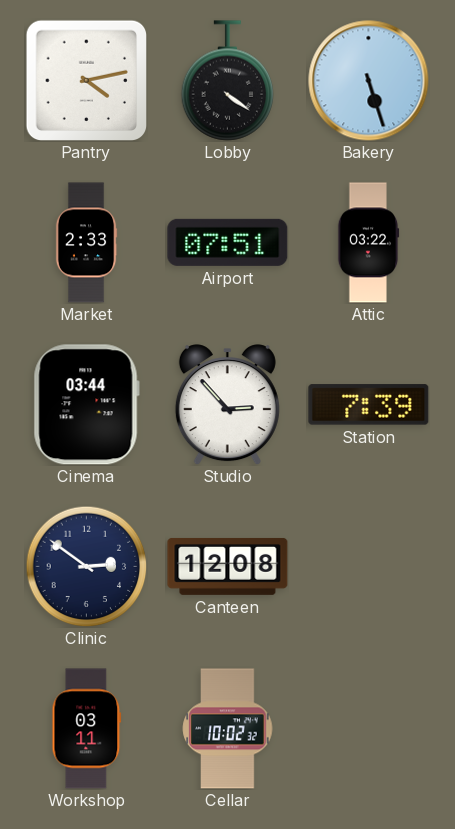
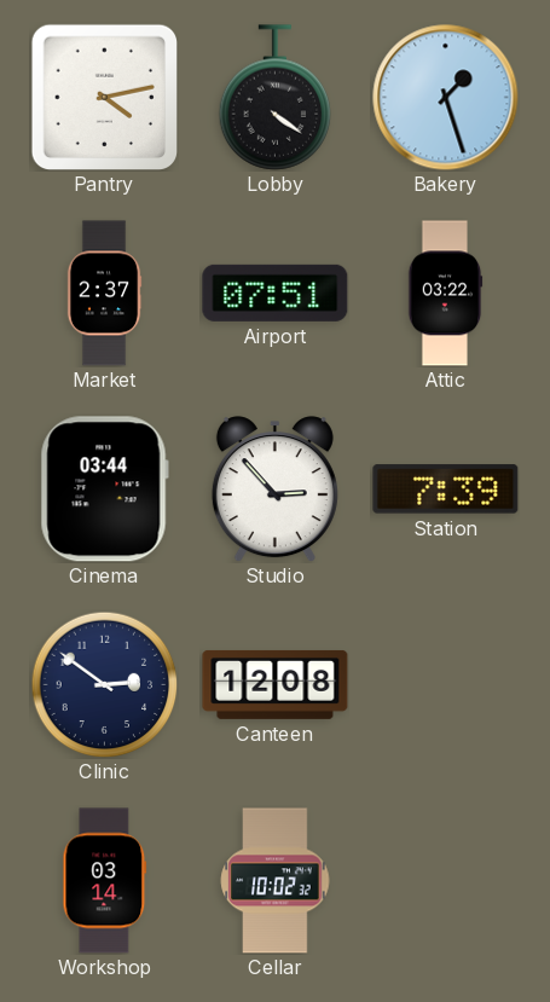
Bakery: 5:27 -> 1:27
Market: 2:33 -> 2:37
Workshop: 03:11 -> 03:14
